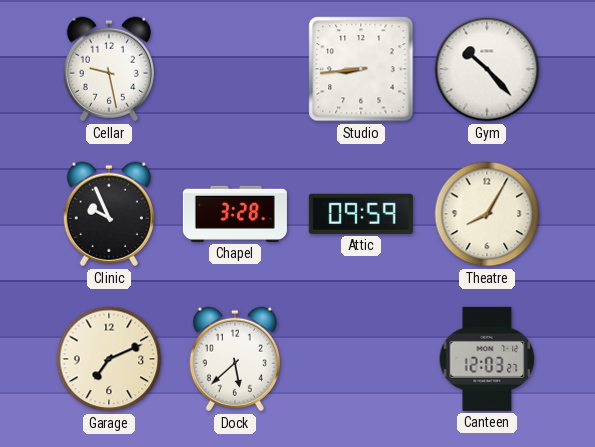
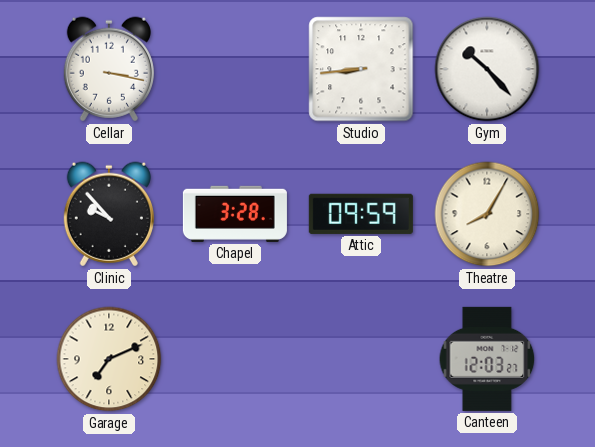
Cellar: 9:28 -> 3:17
Clinic: 9:56 -> 9:53
Dock: 5:38 -> none
